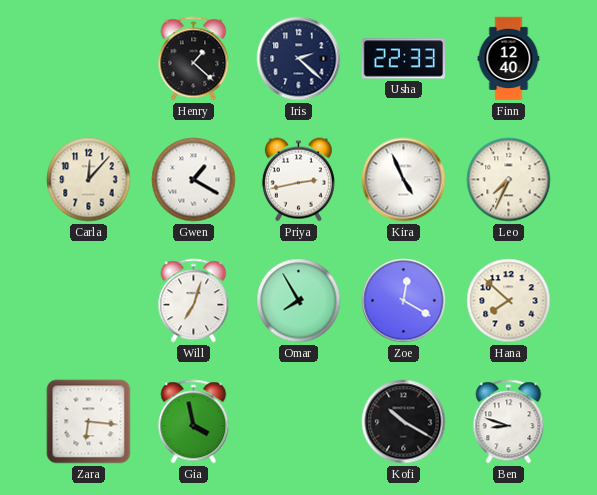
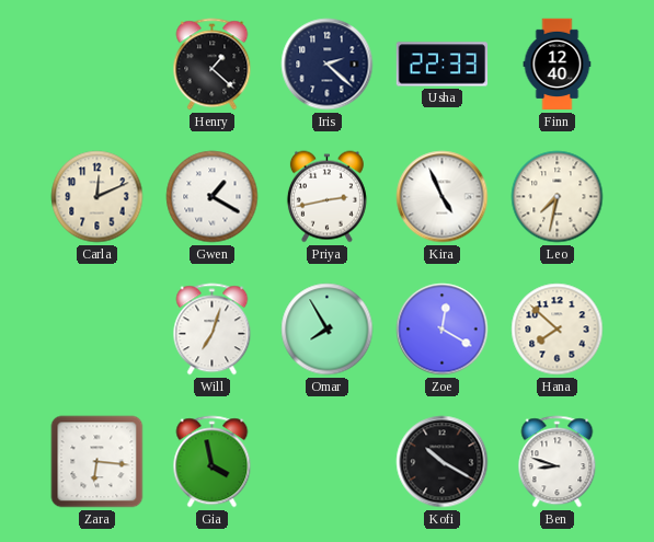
Carla: 12:07 -> 12:11
Leo: 7:34 -> 7:32
